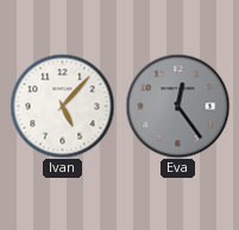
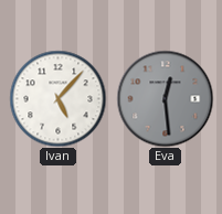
Eva: 12:24 -> 12:29
